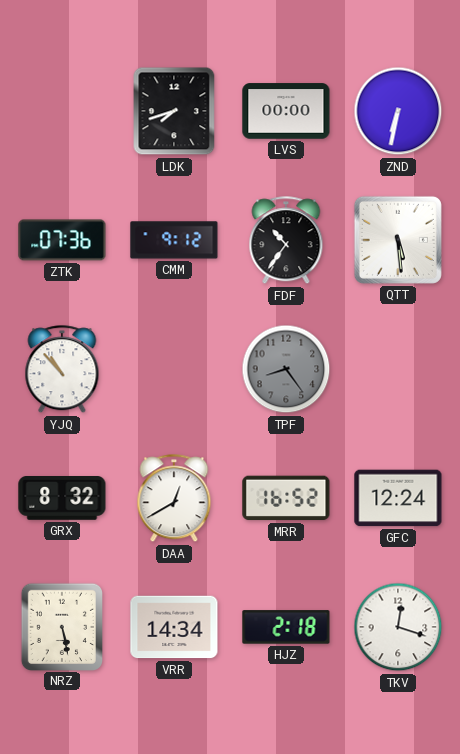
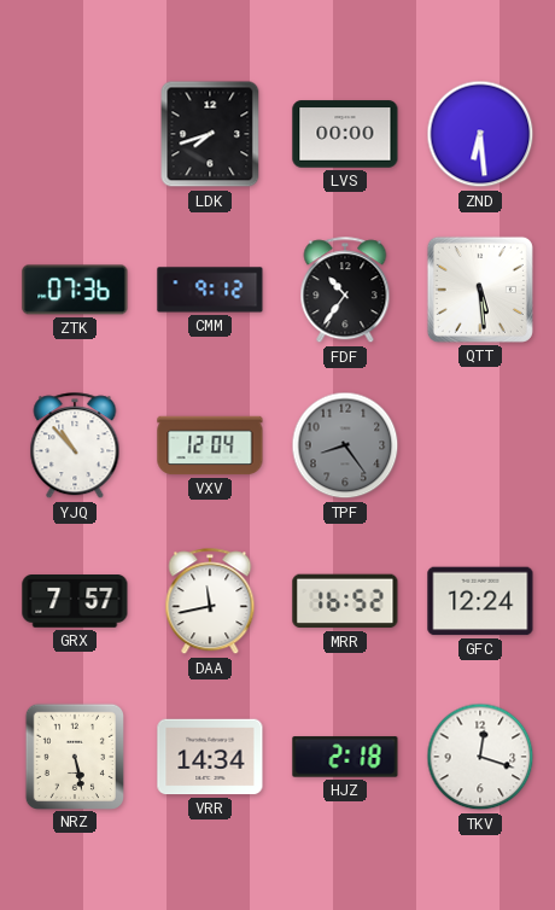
ZND: 6:32 -> 6:29
VXV: none -> 12:04
GRX: 8:32 -> 7:57
DAA: 12:40 -> 11:43
